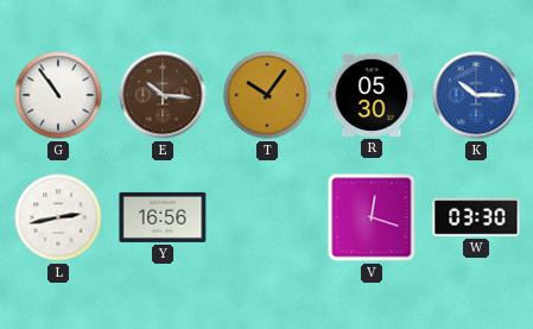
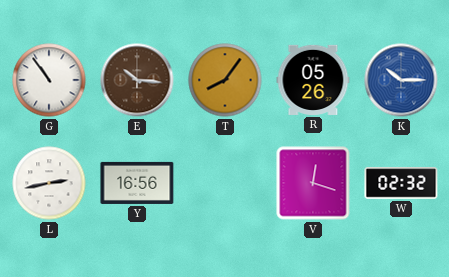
T: 10:06 -> 8:06
R: 05:30 -> 05:26
W: 03:30 -> 02:32
